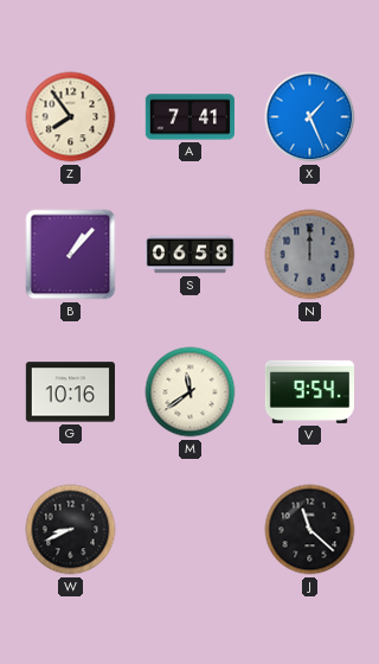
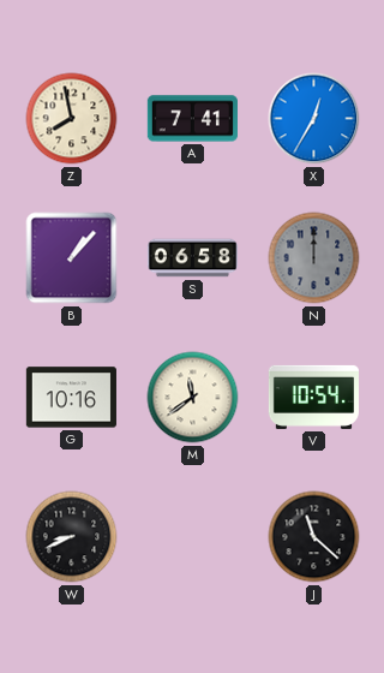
Z: 7:54 -> 7:58
X: 1:26 -> 12:35
V: 9:54 -> 10:54
